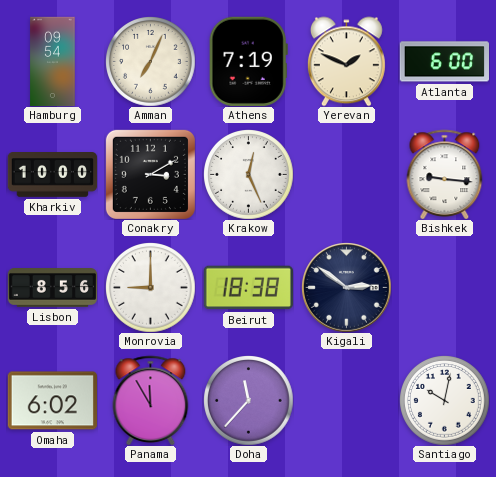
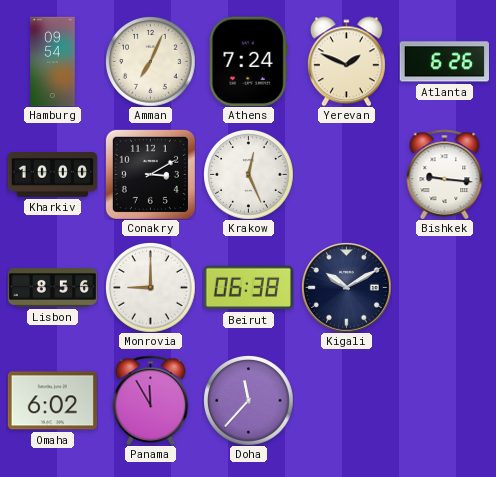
Athens: 7:19 -> 7:24
Atlanta: 6:00 -> 6:26
Beirut: 18:38 -> 06:38
Kigali: 2:51 -> 10:10
Santiago: 10:02 -> none
